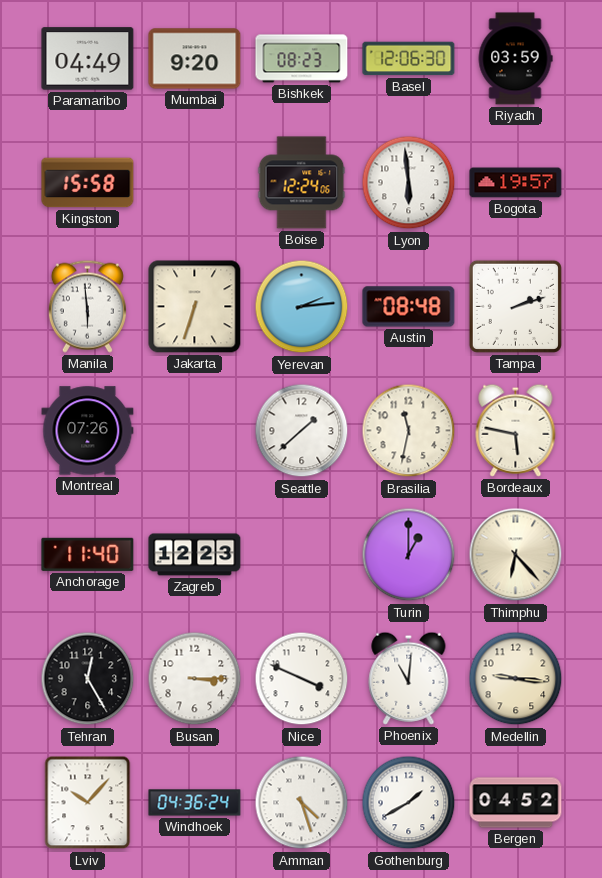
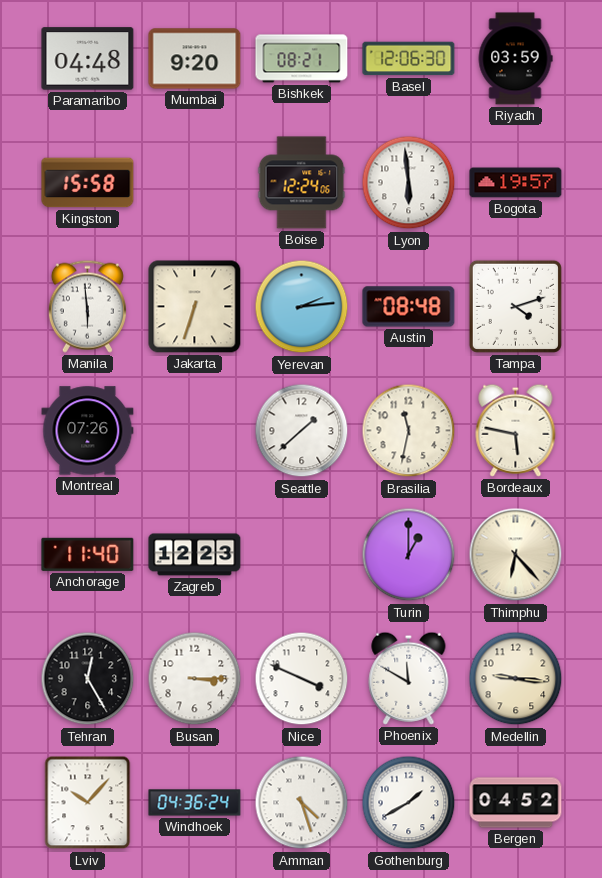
Paramaribo: 04:49 -> 04:48
Bishkek: 08:23 -> 08:21
Tampa: 2:12 -> 4:12
Phoenix: 11:01 -> 11:50
